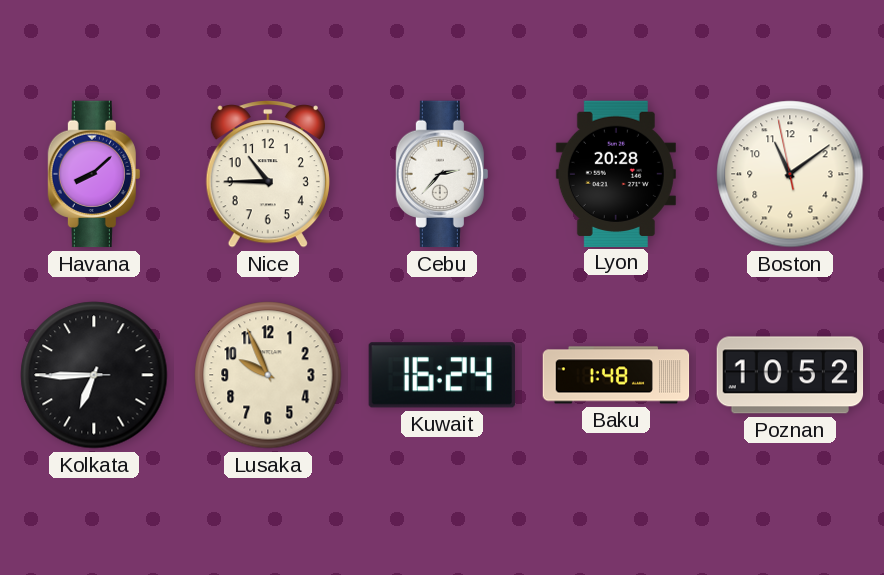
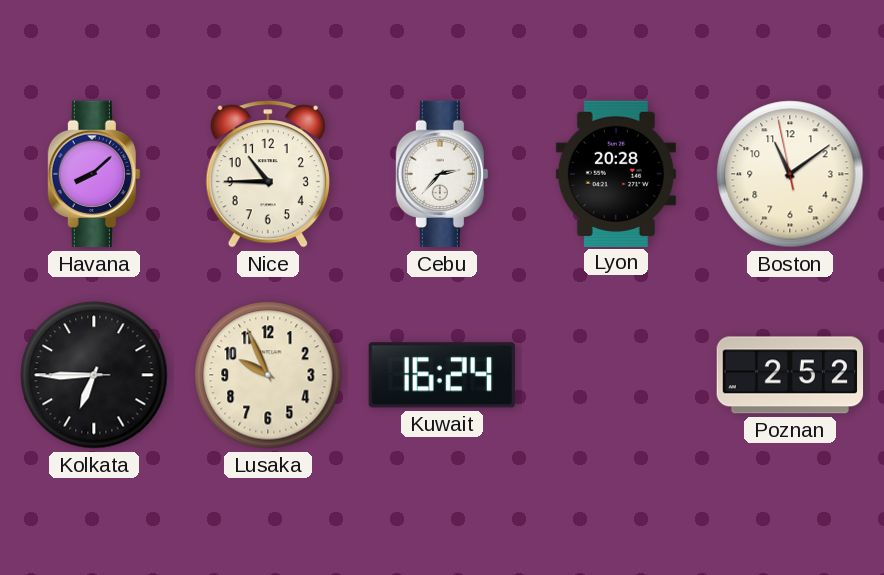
Baku: 1:48 -> none
Poznan: 10:52 -> 2:52
